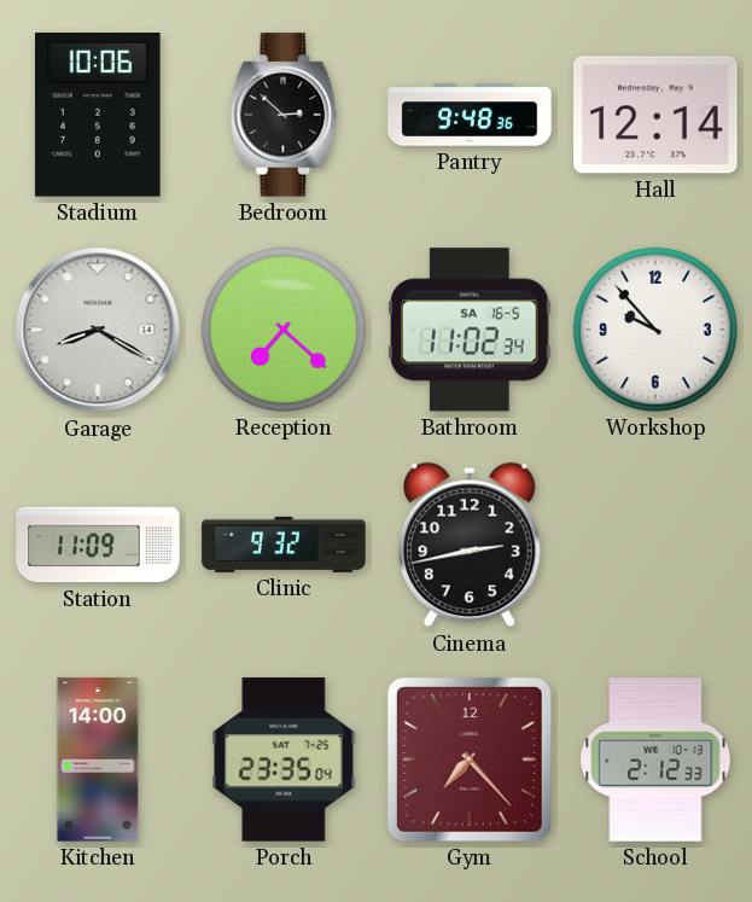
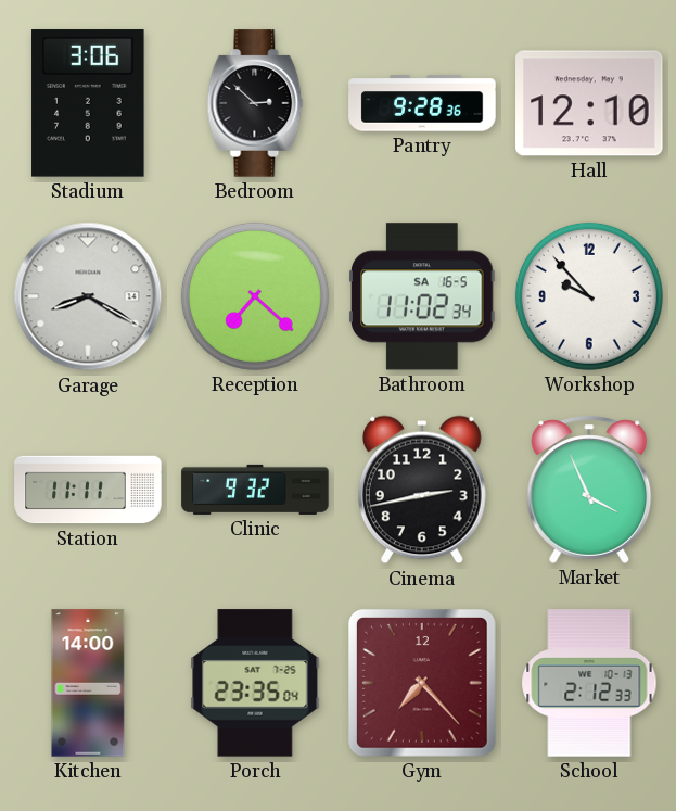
Stadium: 10:06 -> 3:06
Pantry: 9:48 -> 9:28
Hall: 12:14 -> 12:10
Station: 11:09 -> 11:11
Market: none -> 3:56
